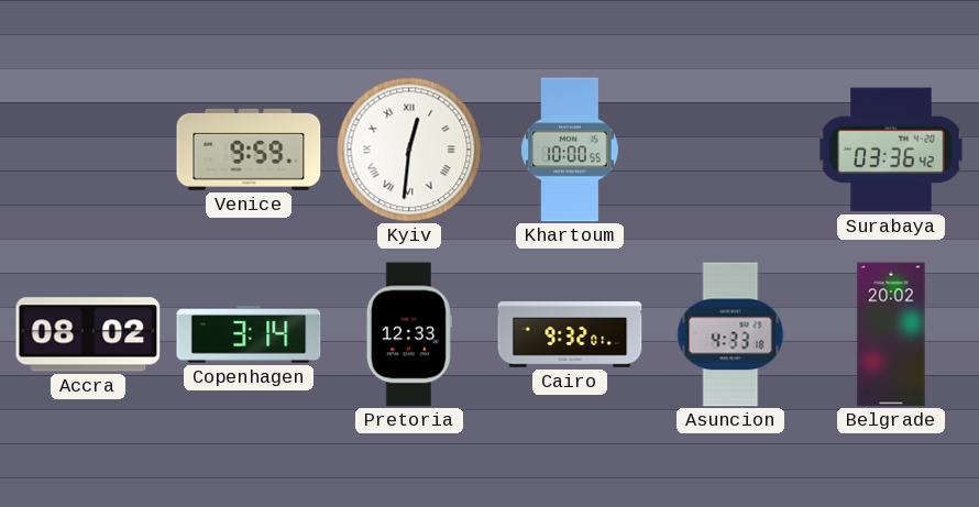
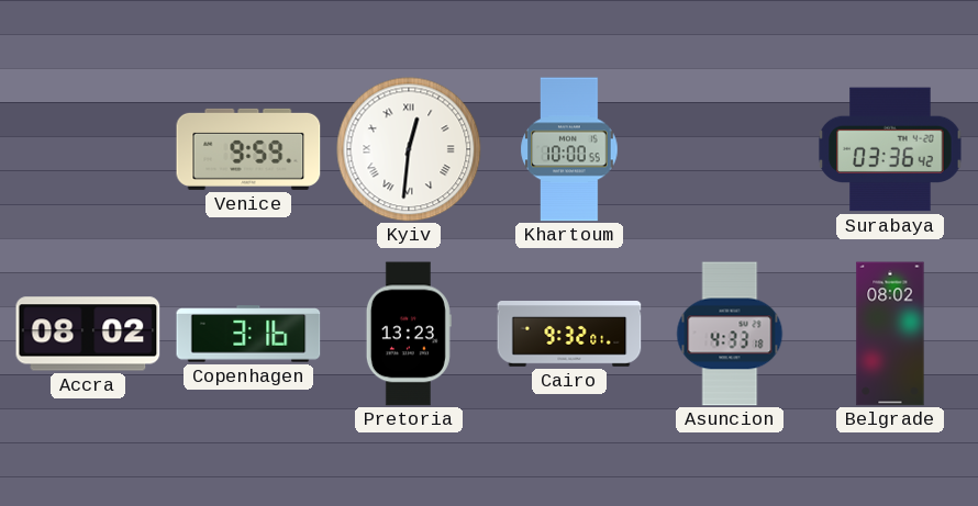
Copenhagen: 3:14 -> 3:16
Pretoria: 12:33 -> 13:23
Belgrade: 20:02 -> 08:02
